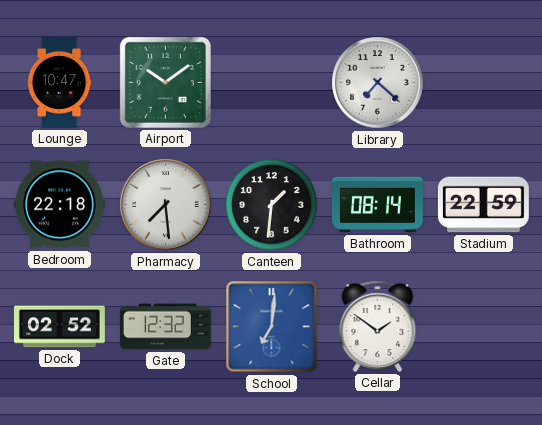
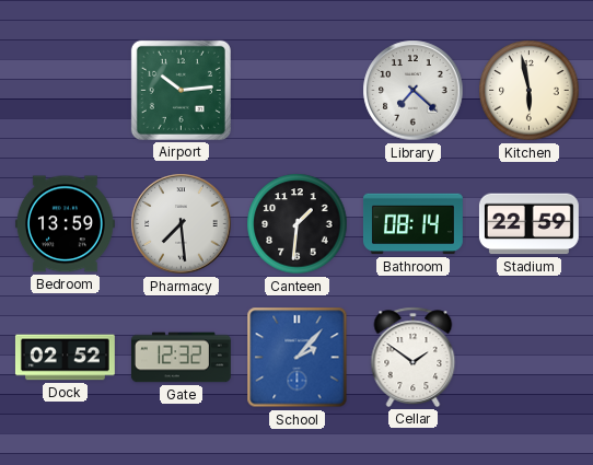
Lounge: 10:47 -> none
Airport: 10:09 -> 10:14
Kitchen: none -> 5:58
Bedroom: 22:18 -> 13:59
School: 7:01 -> 2:07
